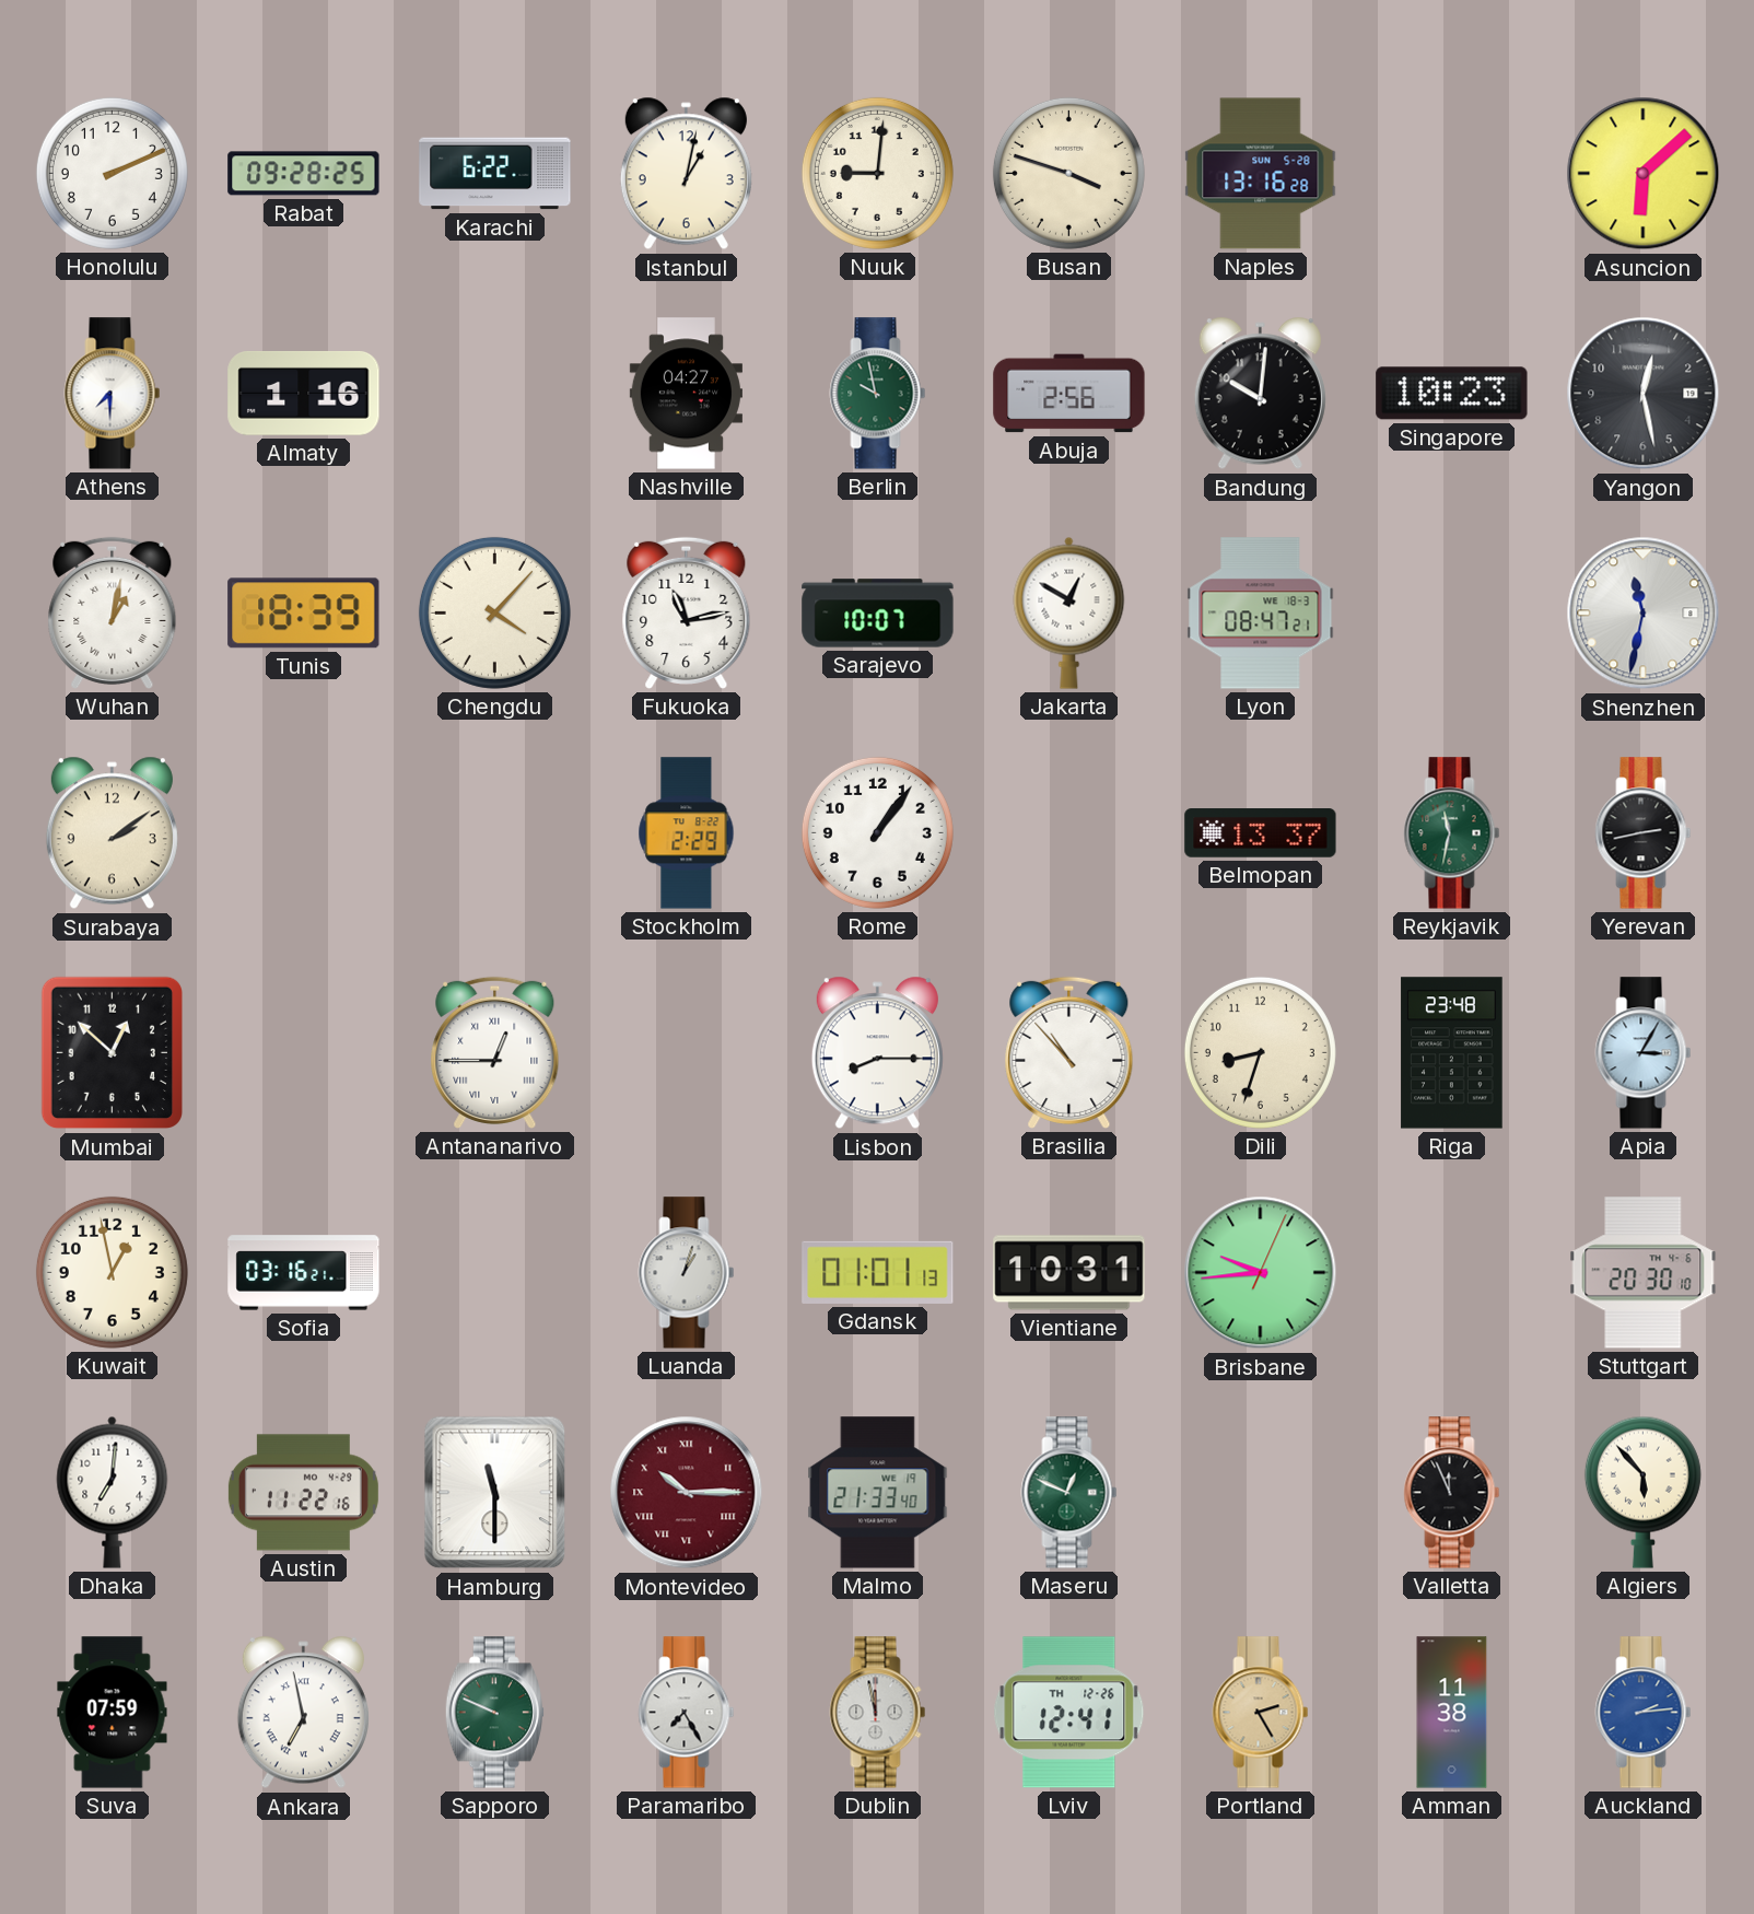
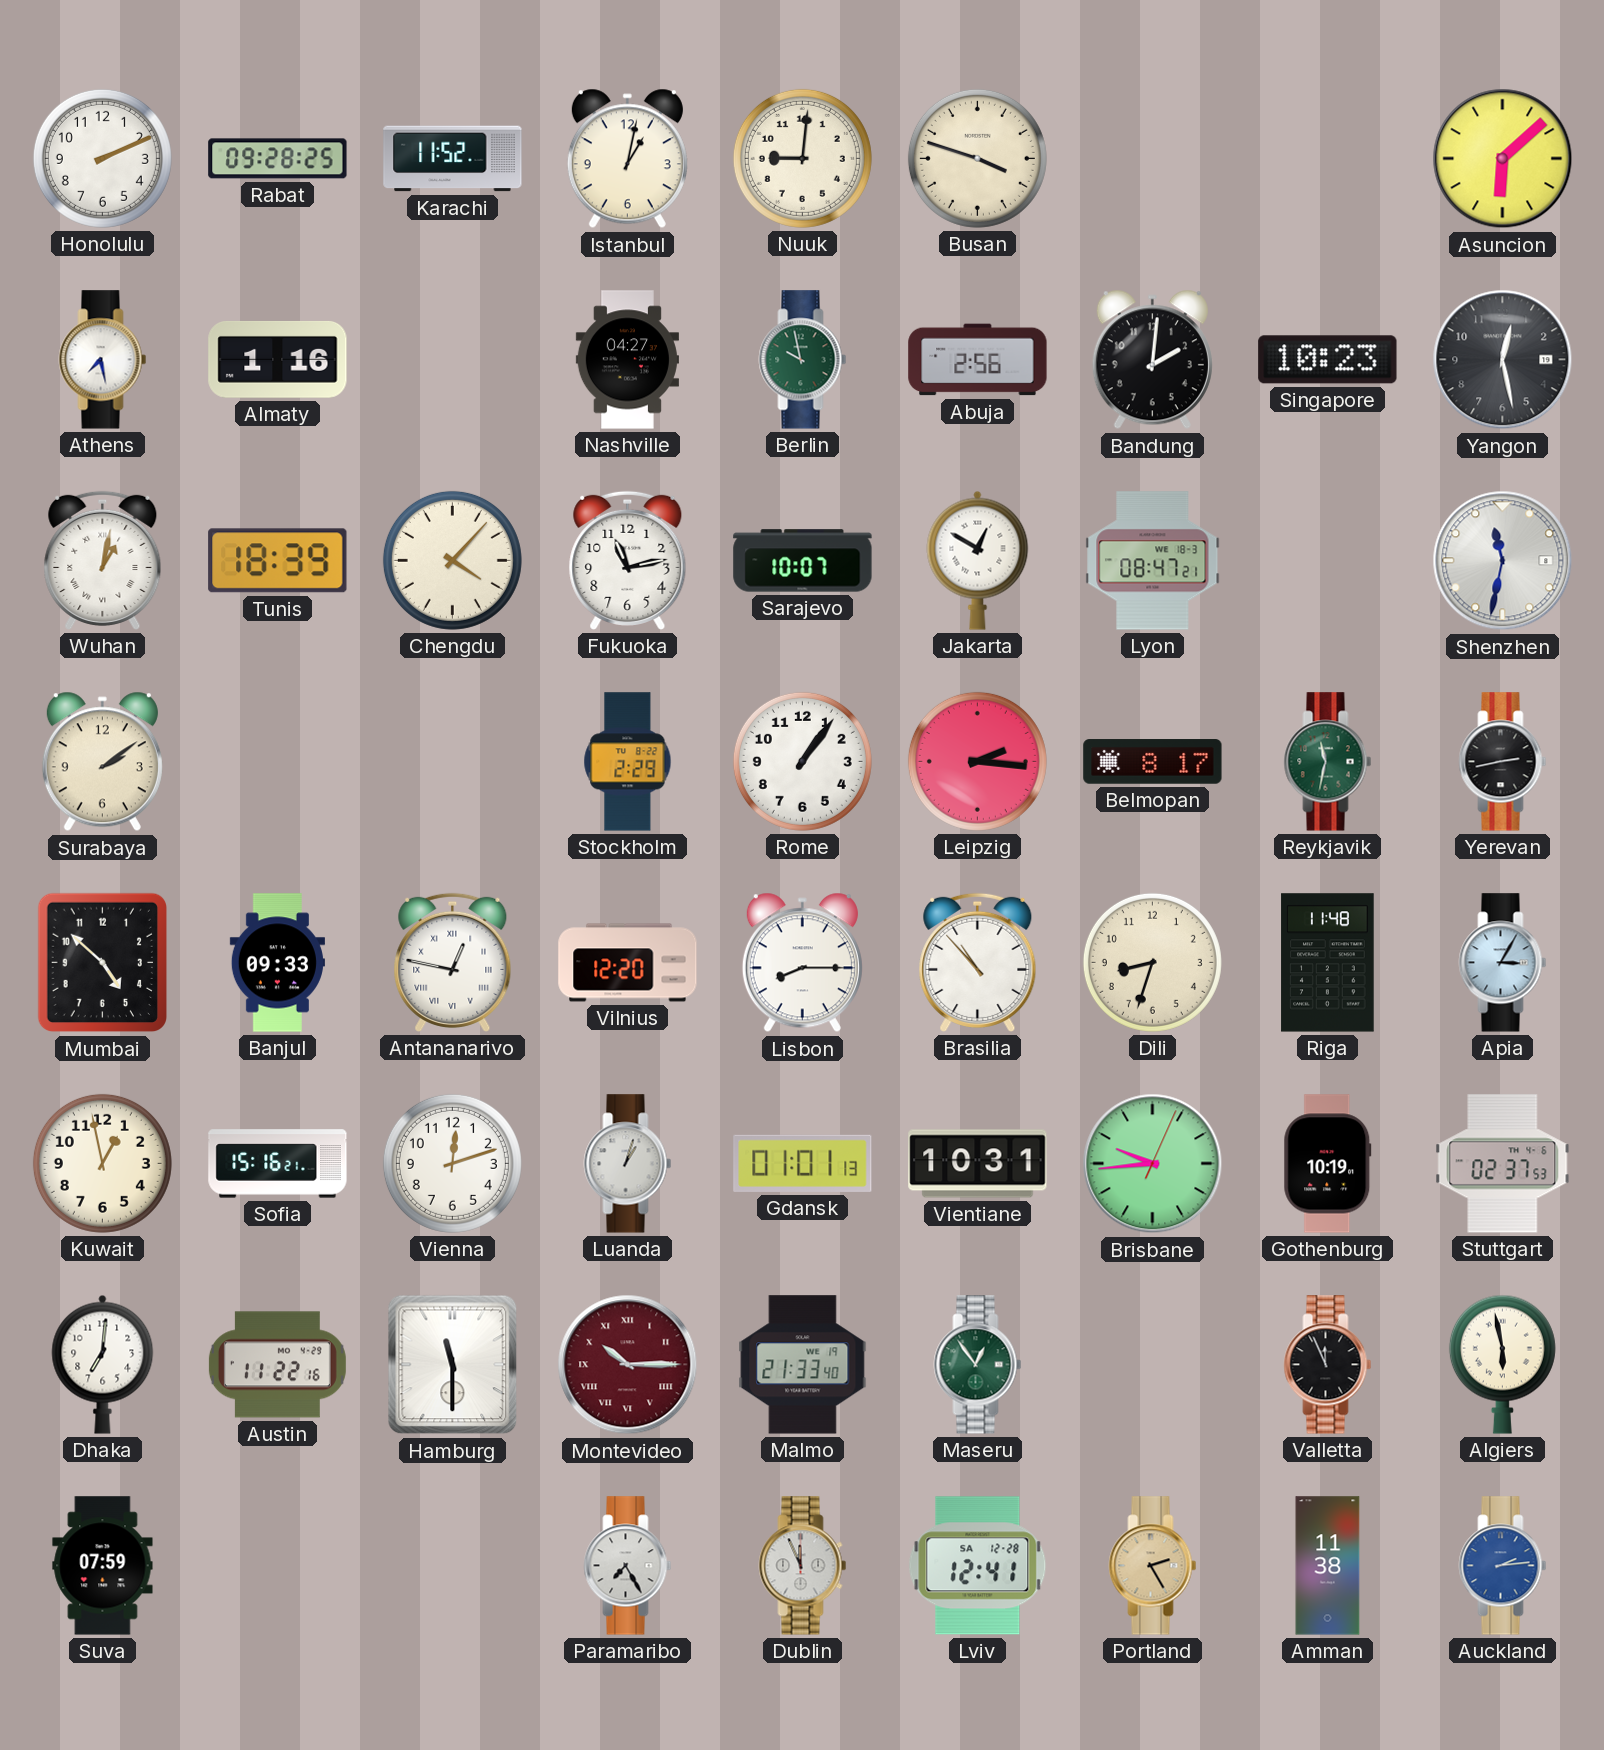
Karachi: 6:22 -> 11:52
Naples: 13:16 -> none
Athens: 7:30 -> 7:28
Bandung: 10:01 -> 2:01
Leipzig: none -> 2:16
Belmopan: 13:37 -> 8:17
Mumbai: 12:52 -> 4:52
Banjul: none -> 09:33
Antananarivo: 12:45 -> 12:47
Vilnius: none -> 12:20
Riga: 23:48 -> 11:48
Sofia: 03:16 -> 15:16
Vienna: none -> 12:12
Gothenburg: none -> 10:19
Stuttgart: 20:30 -> 02:37
Maseru: 12:49 -> 12:54
Algiers: 5:53 -> 5:58
Ankara: 6:58 -> none
Sapporo: 9:49 -> none
Dublin: 11:58 -> 11:56
Lviv date: TH 12-26 -> SA 12-28
